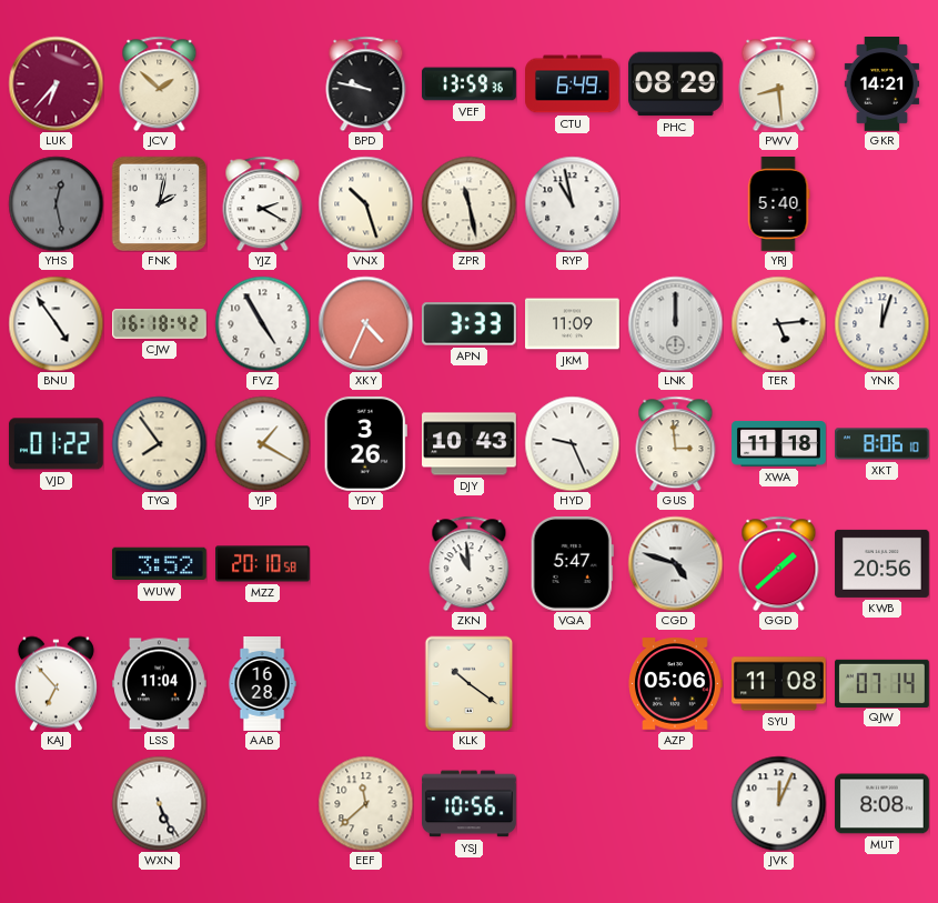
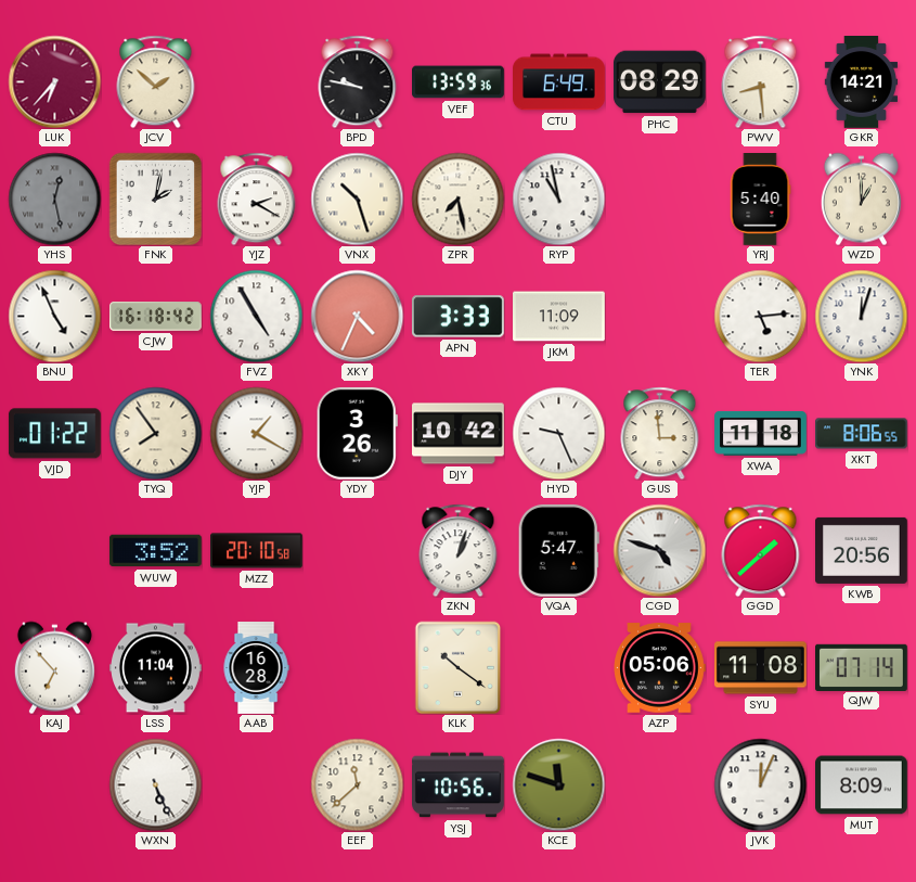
ZPR: 11:28 -> 7:28
WZD: none -> 1:00
BNU: 4:54 -> 4:56
LNK: 12:00 -> none
DJY: 10:43 -> 10:42
XKT: 8:06:10 -> 8:06:55
ZKN: 10:59 -> 1:03
KCE: none -> 11:48
MUT: 8:08 -> 8:09
